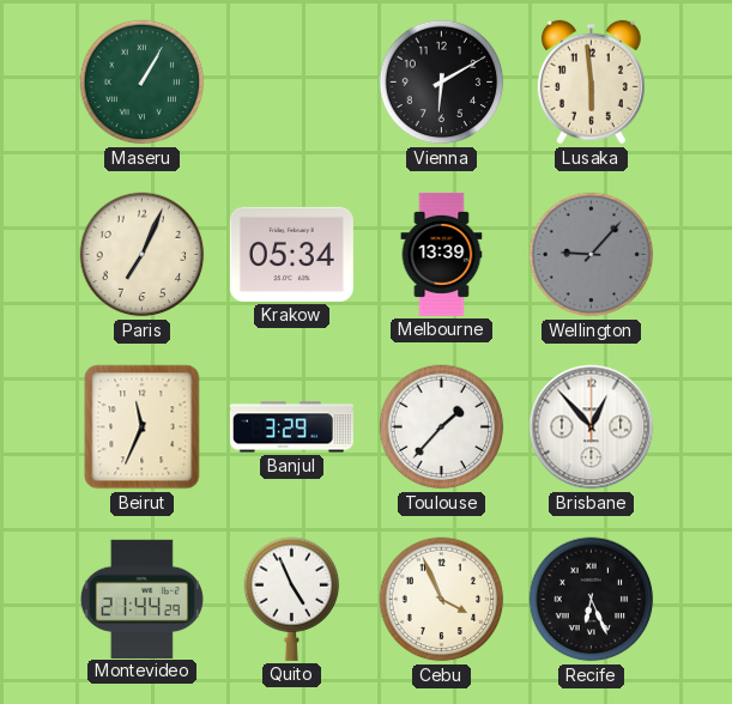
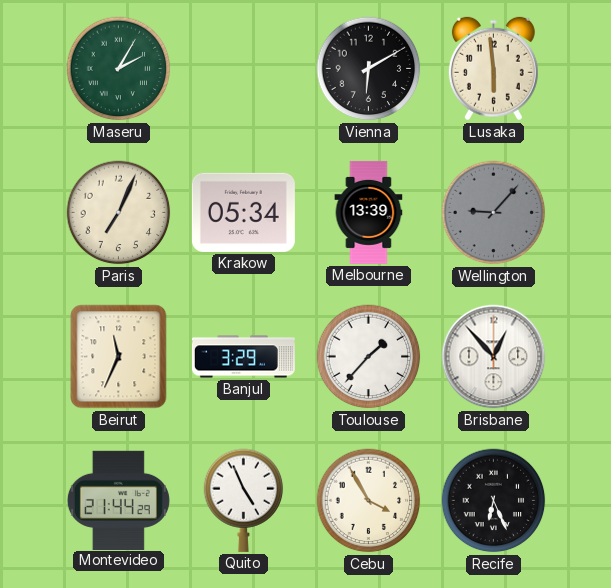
Maseru: 1:05 -> 2:05
Cebu: 3:56 -> 3:55
